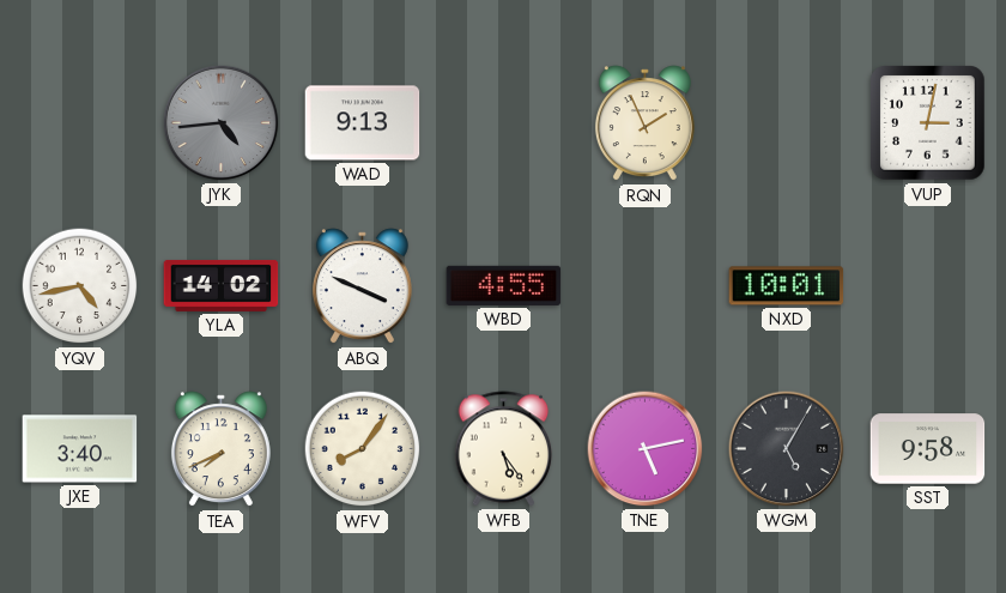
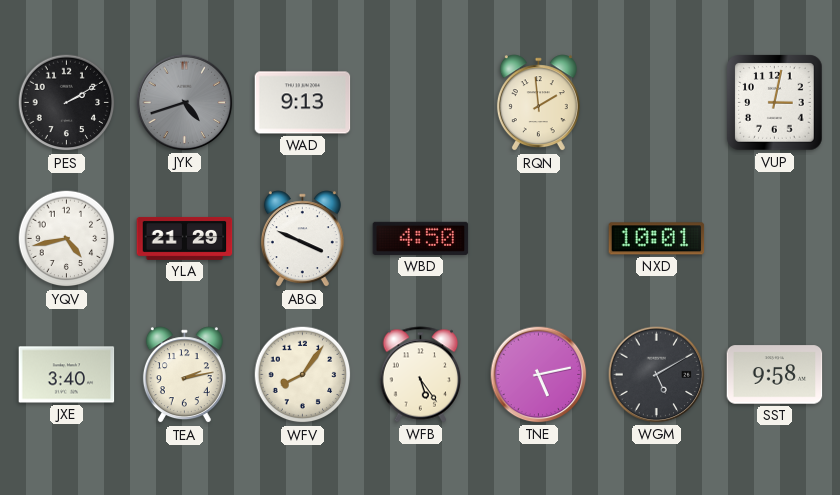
PES: none -> 2:10
JYK: 4:44 -> 4:42
RQN: 1:56 -> 1:59
YLA: 14:02 -> 21:29
WBD: 4:55 -> 4:50
TEA: 7:41 -> 2:13
WGM: 5:05 -> 5:10
